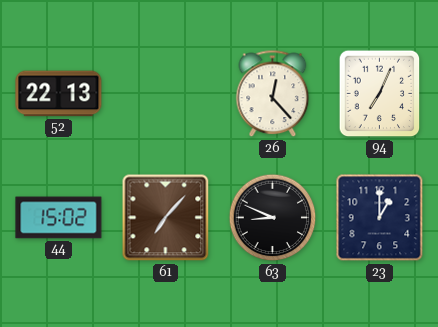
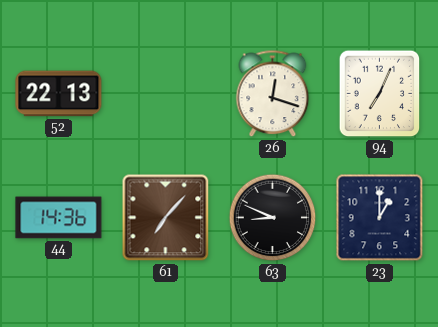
26: 12:23 -> 12:18
44: 15:02 -> 14:36
